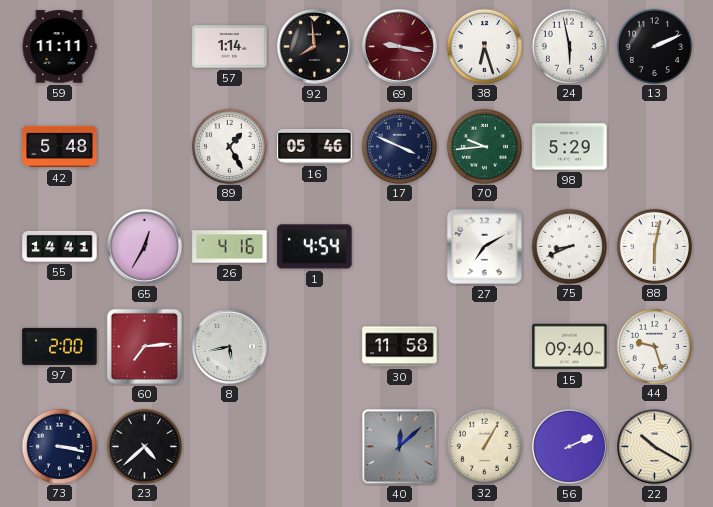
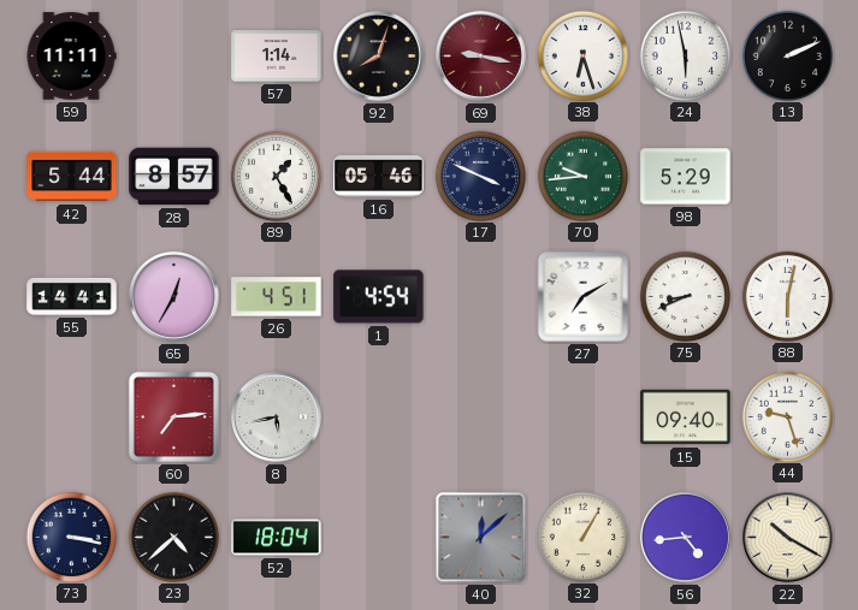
92: 7:59 -> 8:03
42: 5:48 -> 5:44
28: none -> 8:57
26: 4:16 -> 4:51
97: 2:00 -> none
30: 11:58 -> none
52: none -> 18:04
56: 2:11 -> 4:44
